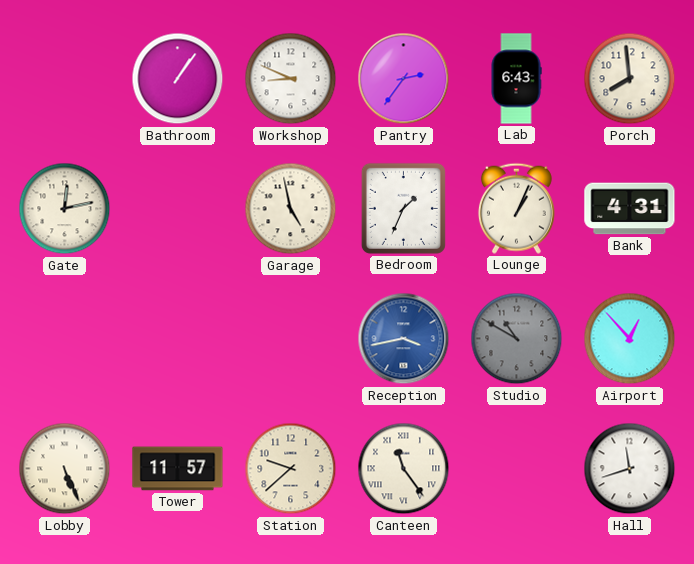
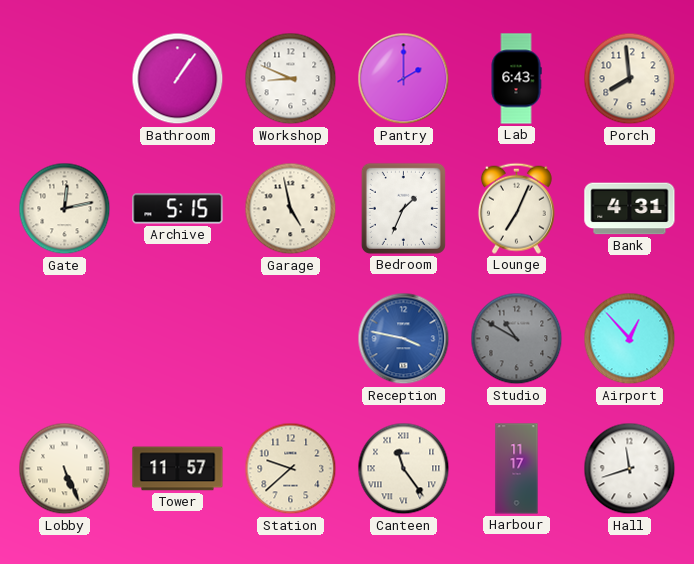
Pantry: 2:36 -> 2:00
Archive: none -> 5:15
Lounge: 1:04 -> 7:04
Reception: 3:43 -> 3:47
Harbour: none -> 11:17
